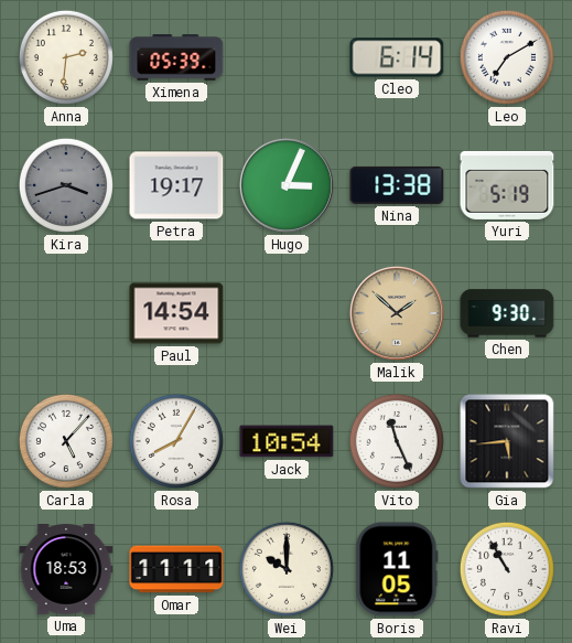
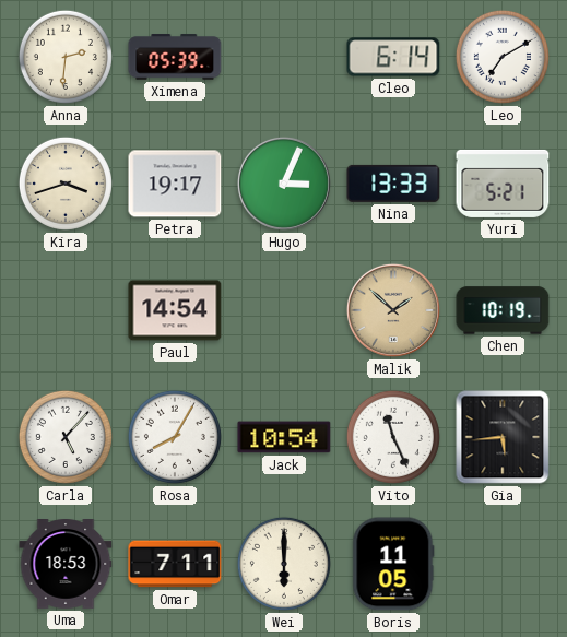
Kira dial: grey -> cream
Nina: 13:38 -> 13:33
Yuri: 5:19 -> 5:21
Chen: 9:30 -> 10:19
Omar: 11:11 -> 7:11
Wei: 10:00 -> 6:00
Ravi: 10:55 -> none
